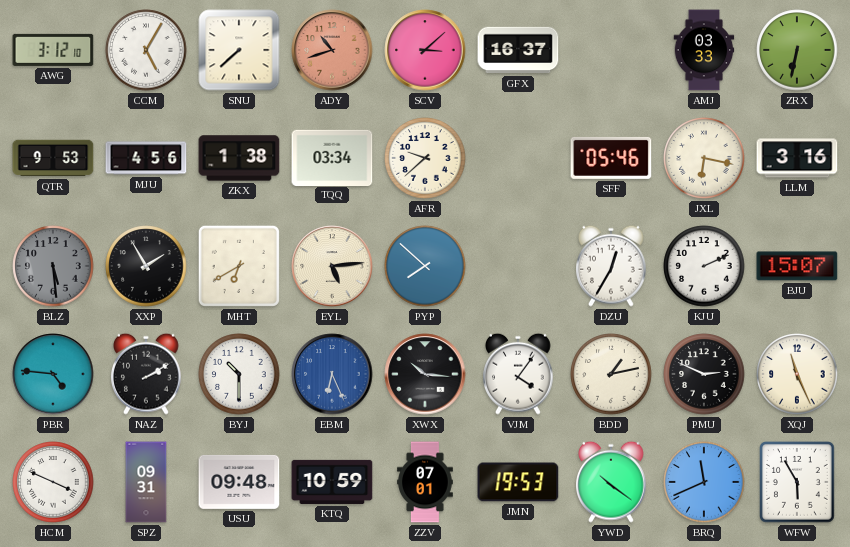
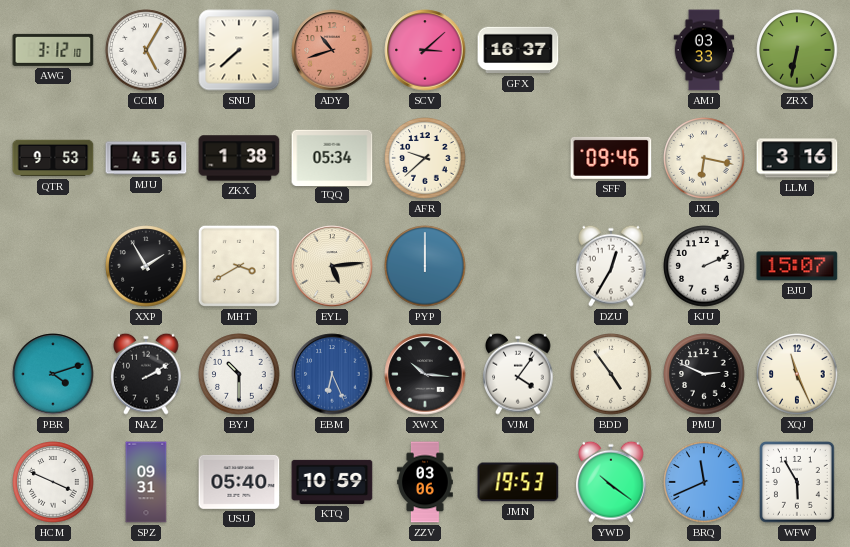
TQQ: 03:34 -> 05:34
SFF: 05:46 -> 09:46
BLZ: 5:29 -> none
MHT: 6:40 -> 3:40
PYP: 7:52 -> 12:00
PBR: 4:46 -> 4:12
BDD: 1:13 -> 4:54
USU: 09:48 -> 05:40
ZZV: 07:01 -> 03:06
